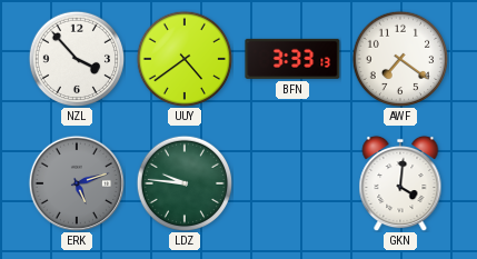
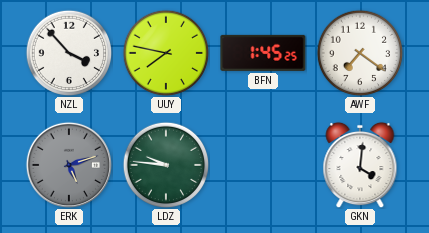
UUY: 4:39 -> 7:47
BFN: 3:33 -> 1:45
